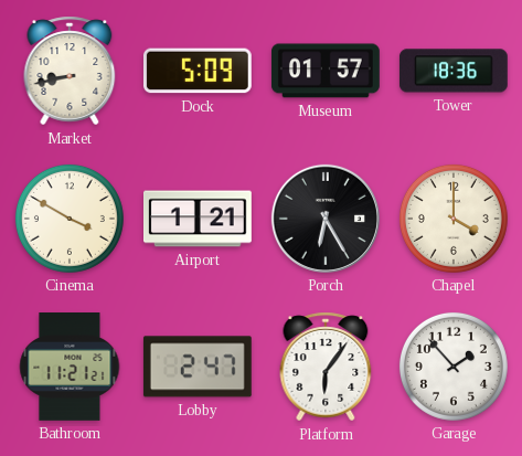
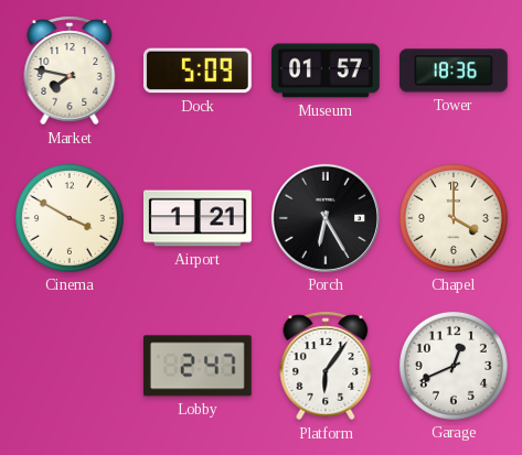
Market: 8:43 -> 7:47
Bathroom: 11:21 -> none
Garage: 1:53 -> 12:41
